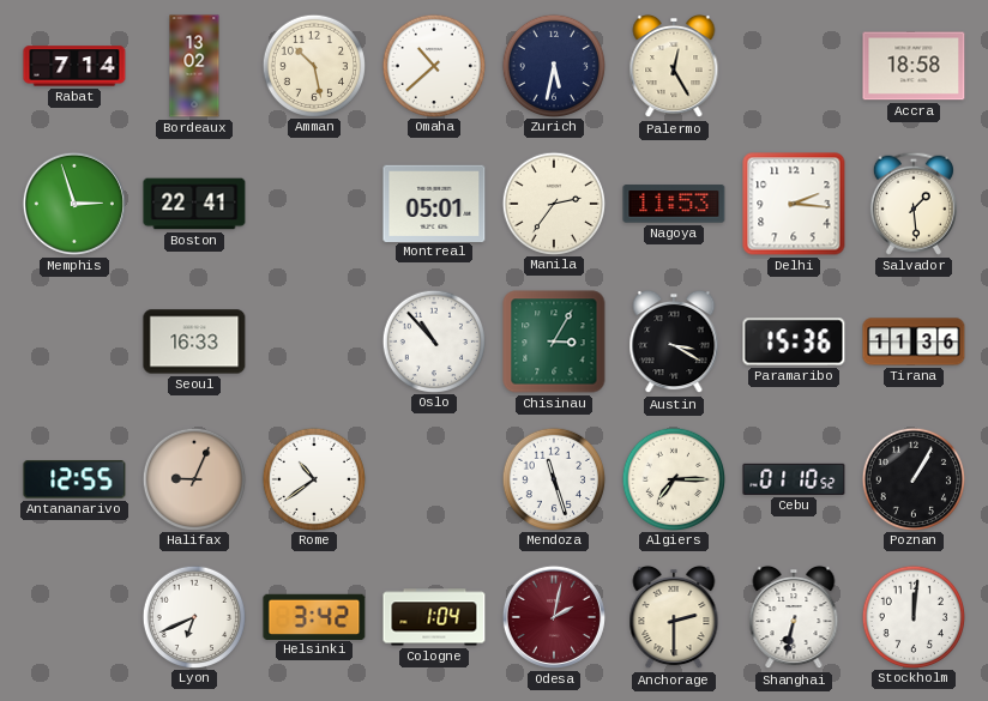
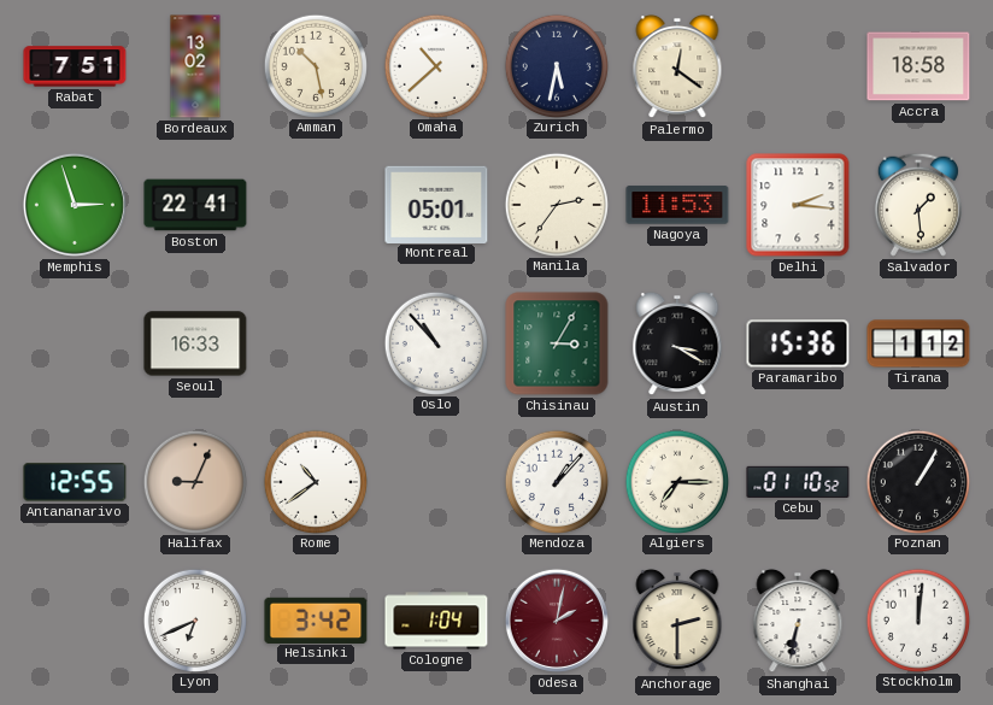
Rabat: 7:14 -> 7:51
Palermo: 12:25 -> 12:21
Tirana: 11:36 -> 1:12
Mendoza: 11:27 -> 1:07
